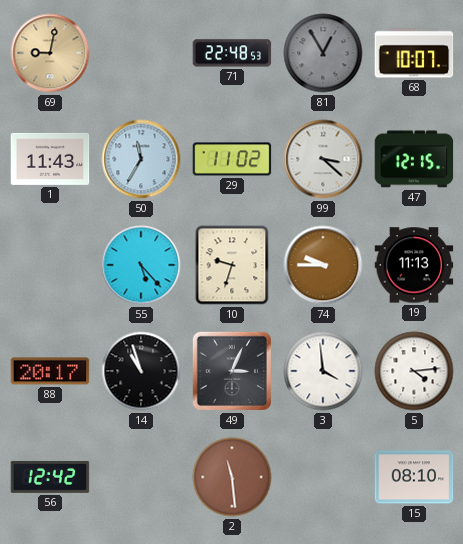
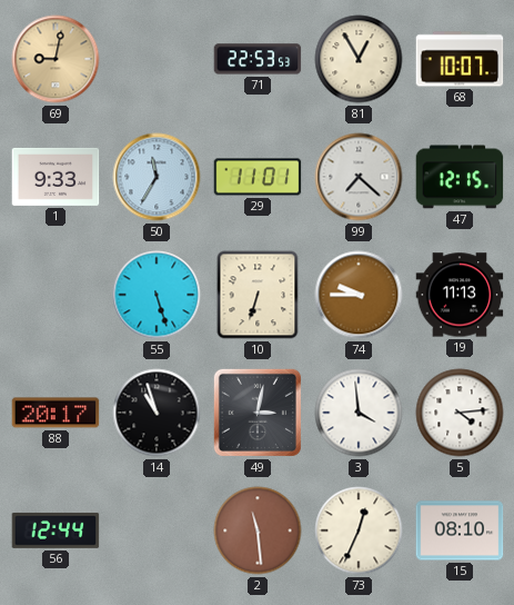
71: 22:48 -> 22:53
81 dial: grey -> cream
1: 11:43 -> 9:33
29: 11:02 -> 11:01
99: 3:22 -> 7:22
55: 5:23 -> 5:27
10: 9:33 -> 6:33
49: 3:04 -> 3:02
56: 12:42 -> 12:44
73: none -> 12:34
